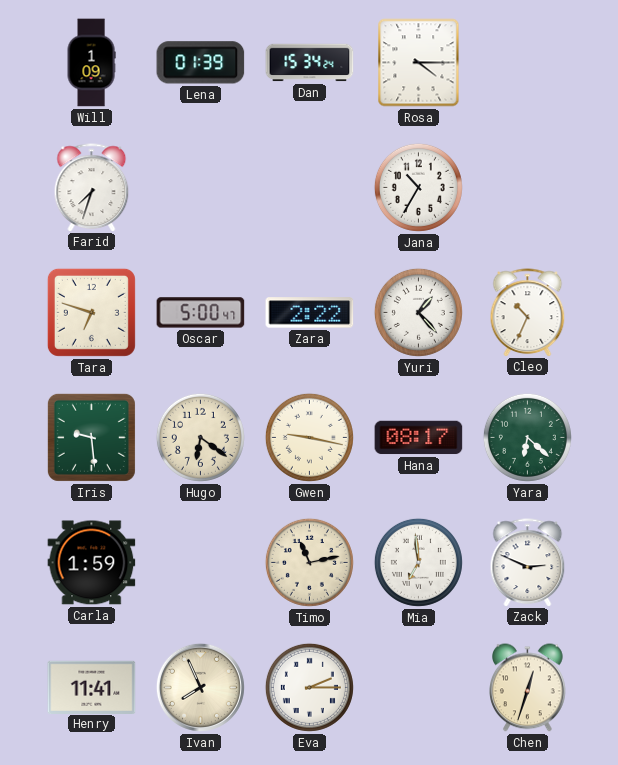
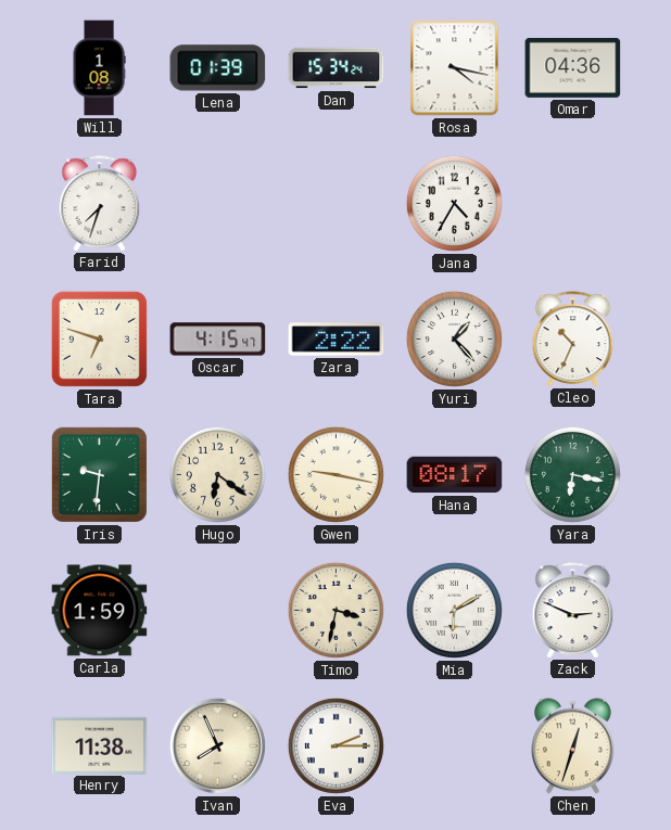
Will: 1:09 -> 1:08
Rosa: 4:15 -> 4:17
Omar: none -> 04:36
Jana: 10:35 -> 4:35
Oscar: 5:00 -> 4:15
Iris: 9:29 -> 9:31
Yara: 6:22 -> 6:17
Timo: 11:13 -> 3:32
Mia: 6:59 -> 6:10
Henry: 11:41 -> 11:38
